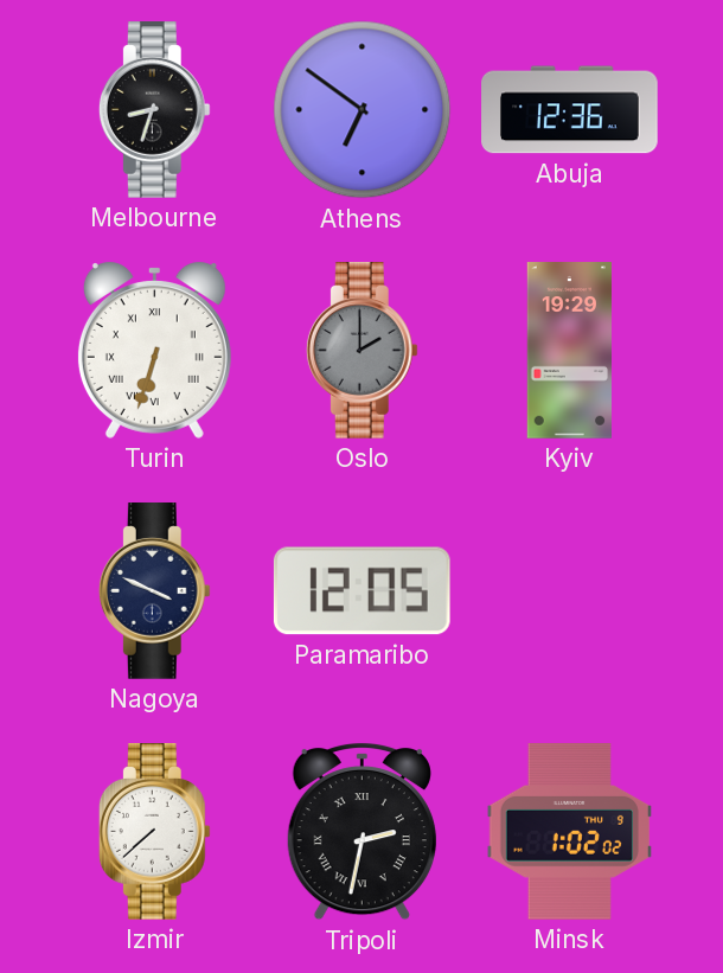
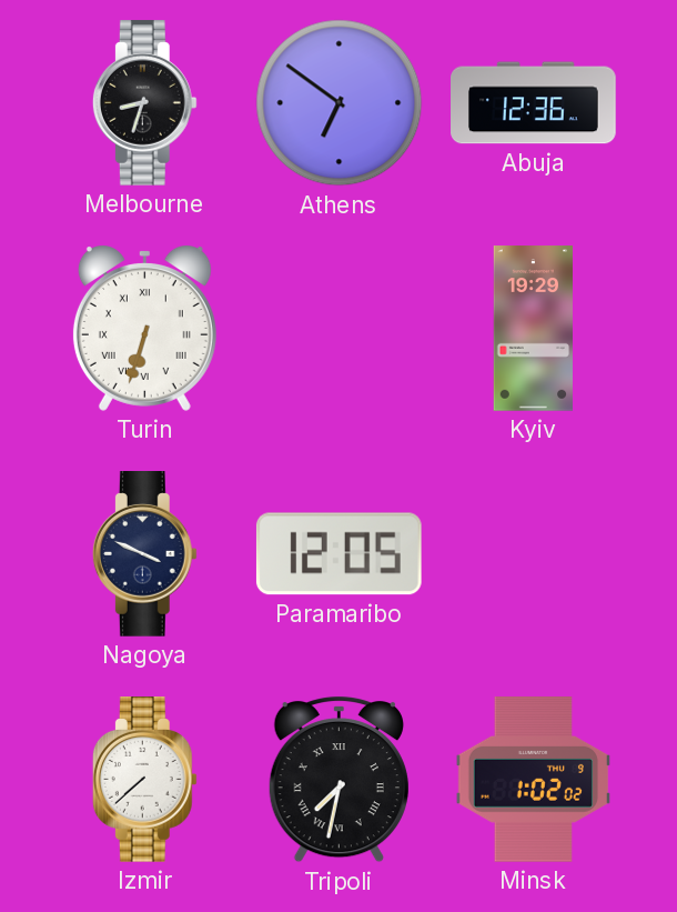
Oslo: 2:00 -> none
Tripoli: 2:32 -> 7:32
